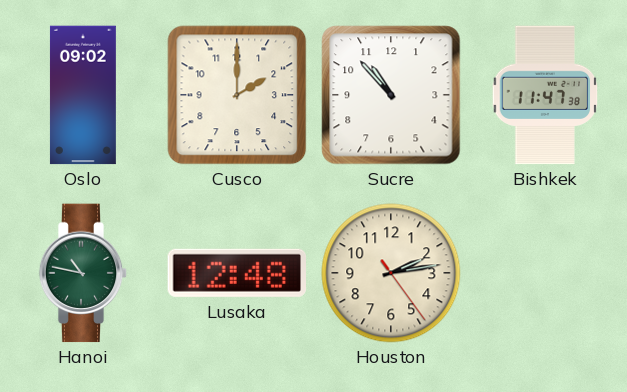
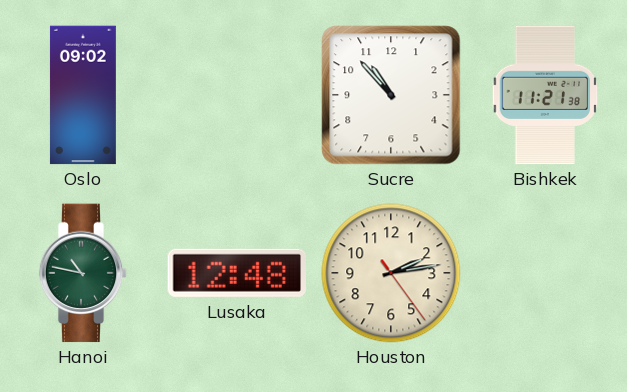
Cusco: 2:00 -> none
Bishkek: 11:47 -> 11:21
